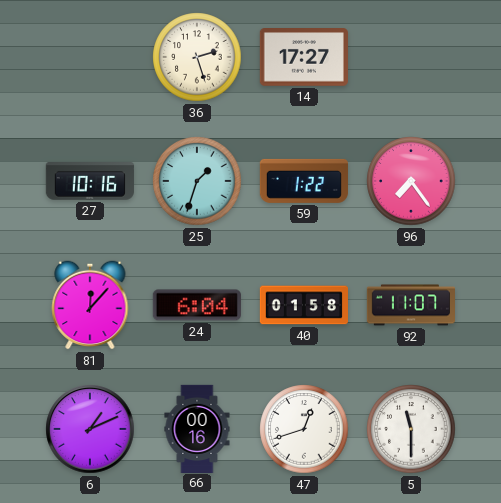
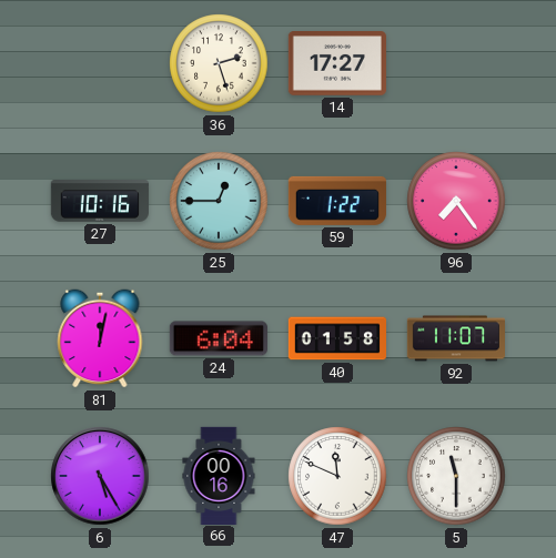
25: 1:33 -> 12:45
81: 12:07 -> 12:02
6: 1:11 -> 5:25
47: 12:42 -> 11:49
